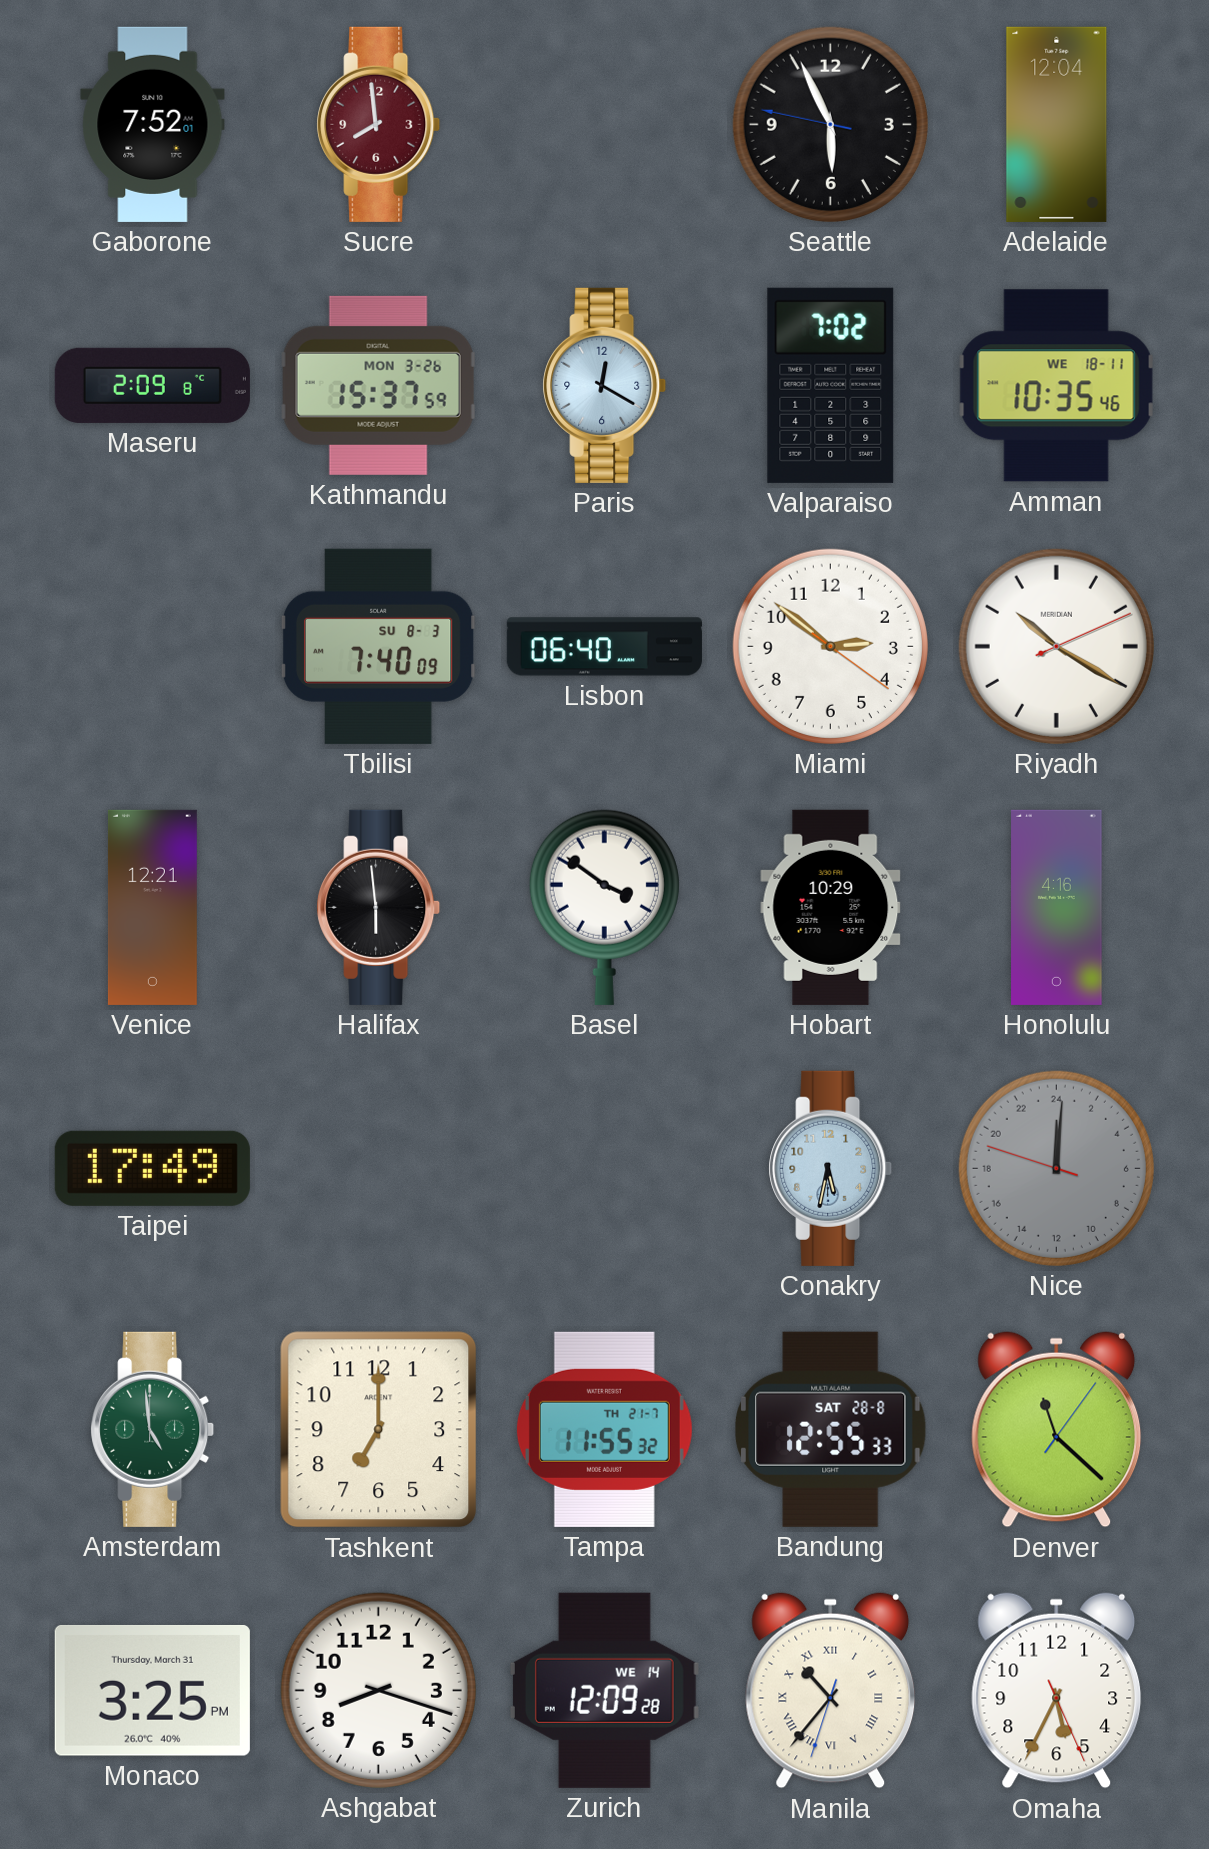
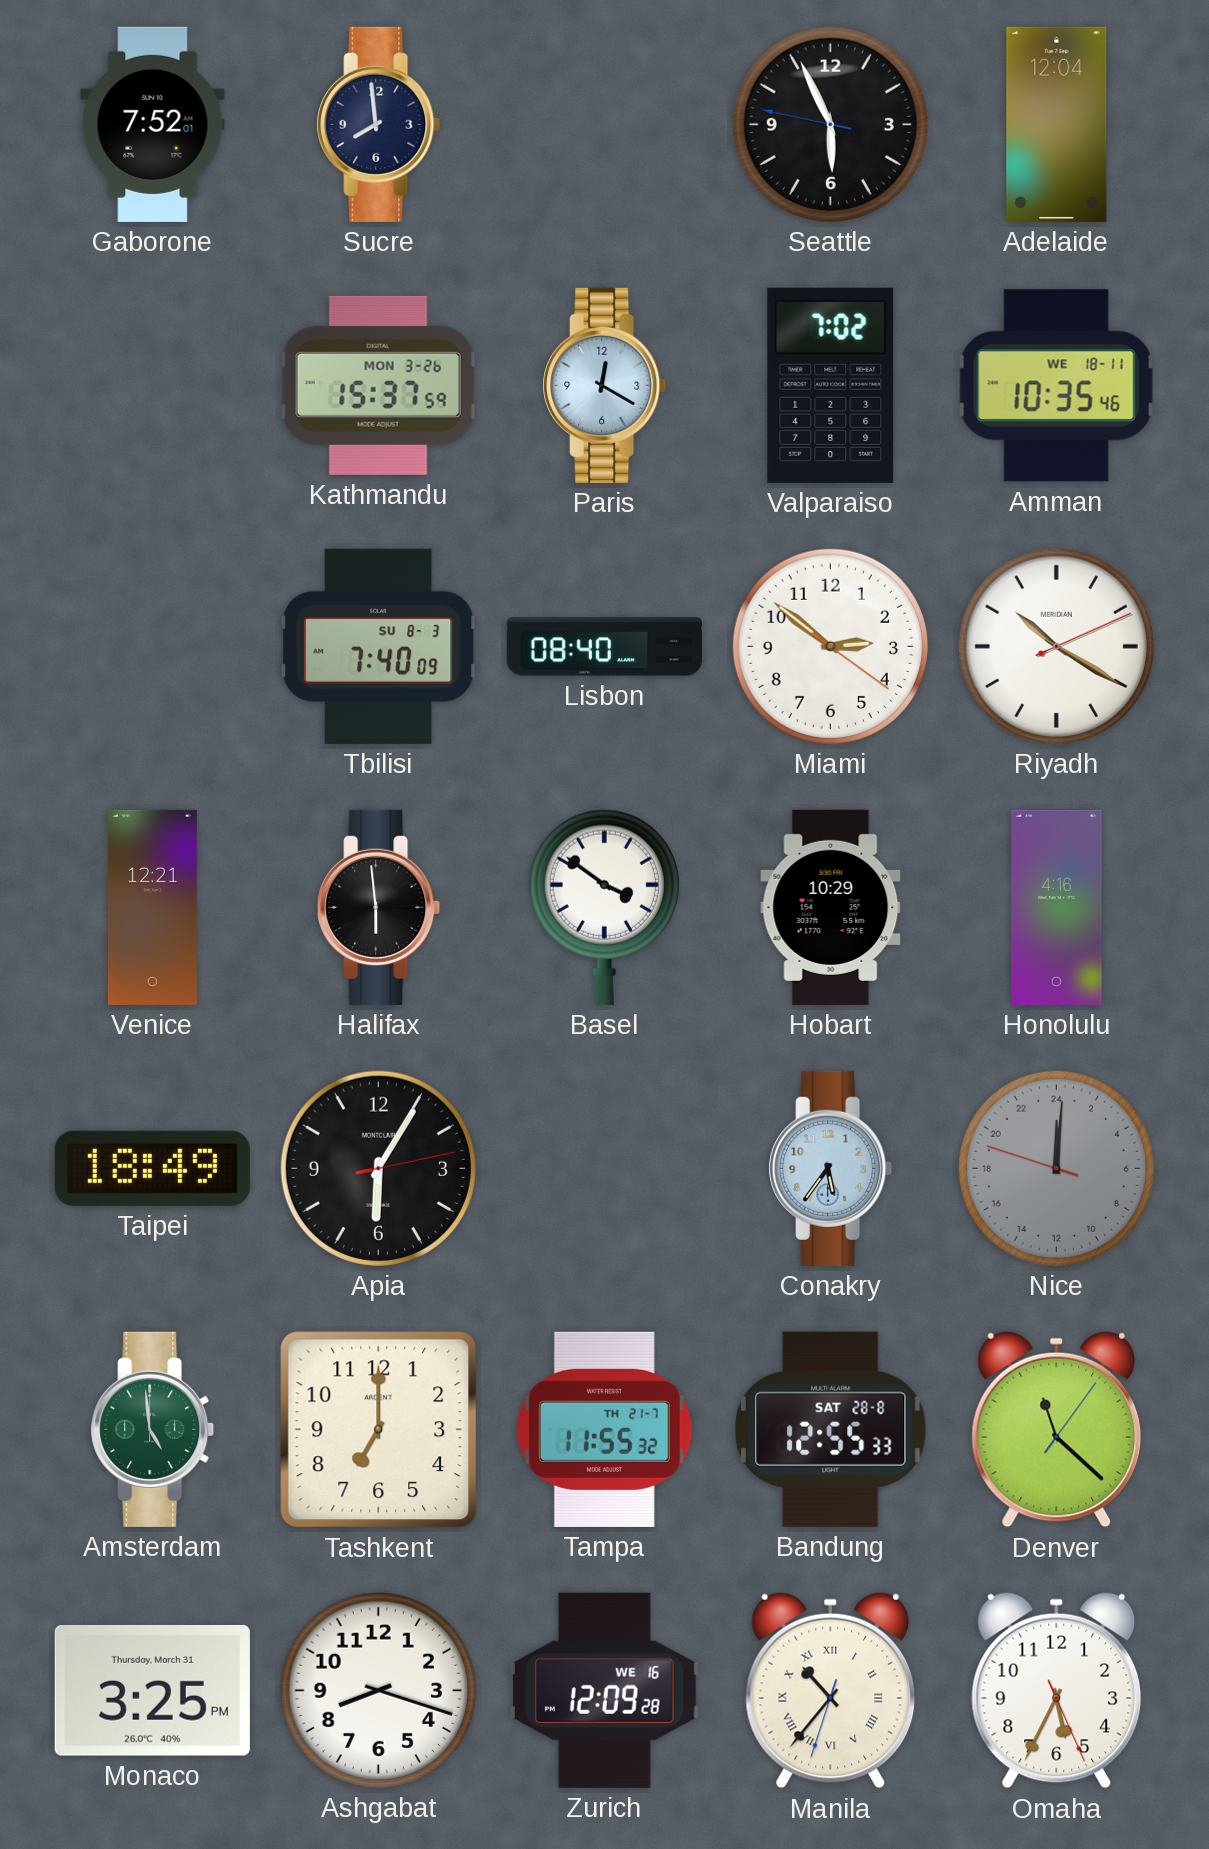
Sucre dial: burgundy -> navy
Maseru: 2:09 -> none
Lisbon: 06:40 -> 08:40
Taipei: 17:49 -> 18:49
Apia: none -> 6:05
Conakry: 5:32 -> 5:36
Zurich date: WE 14 -> WE 16
